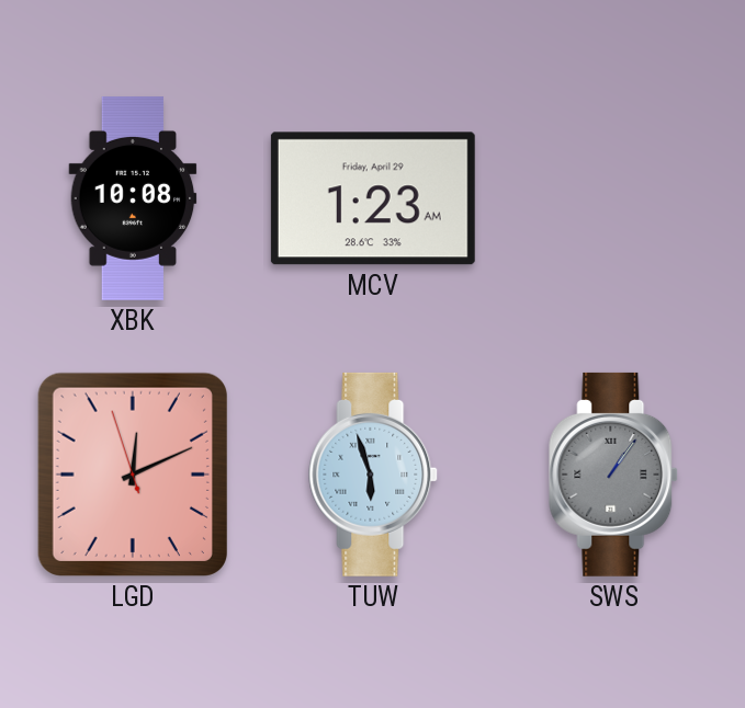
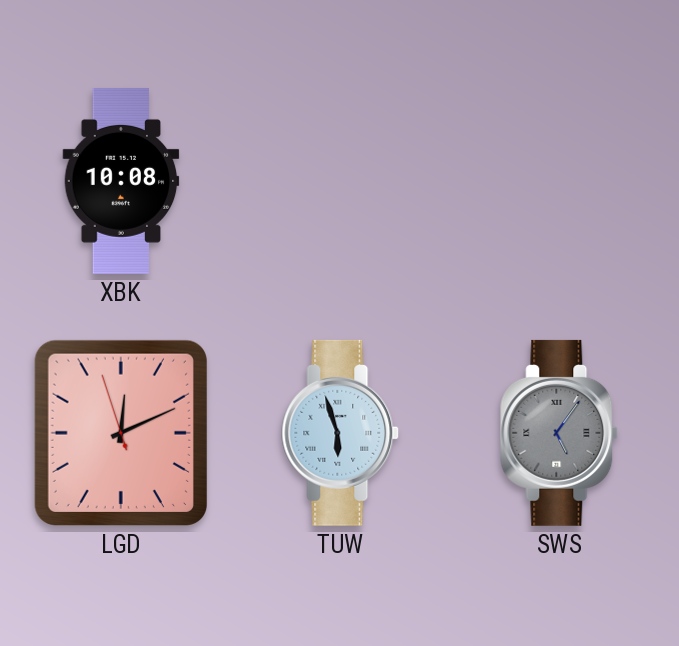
MCV: 1:23 -> none
SWS: 1:06 -> 5:06
